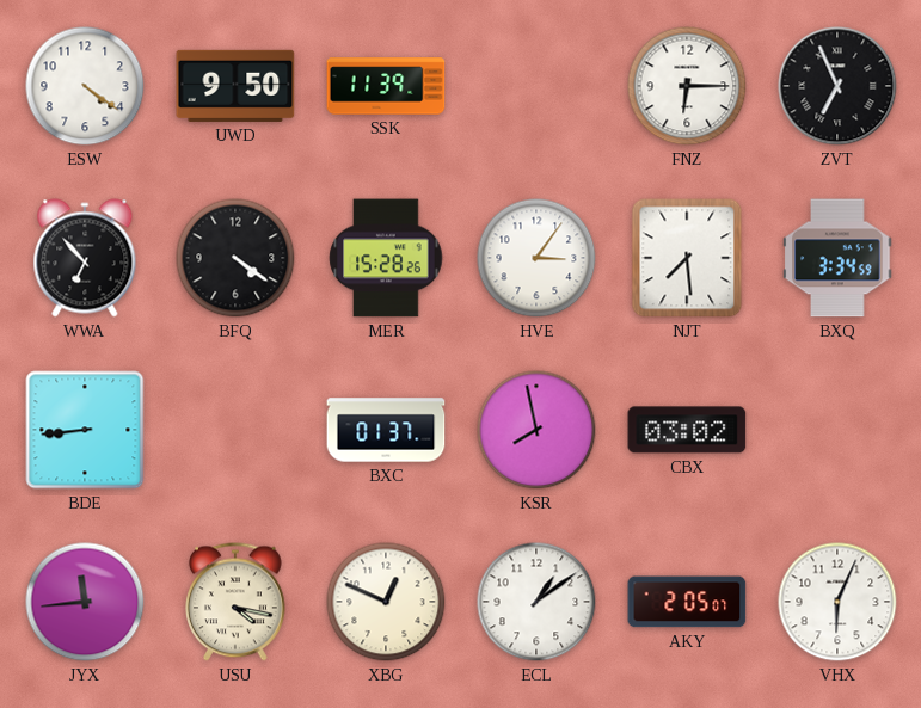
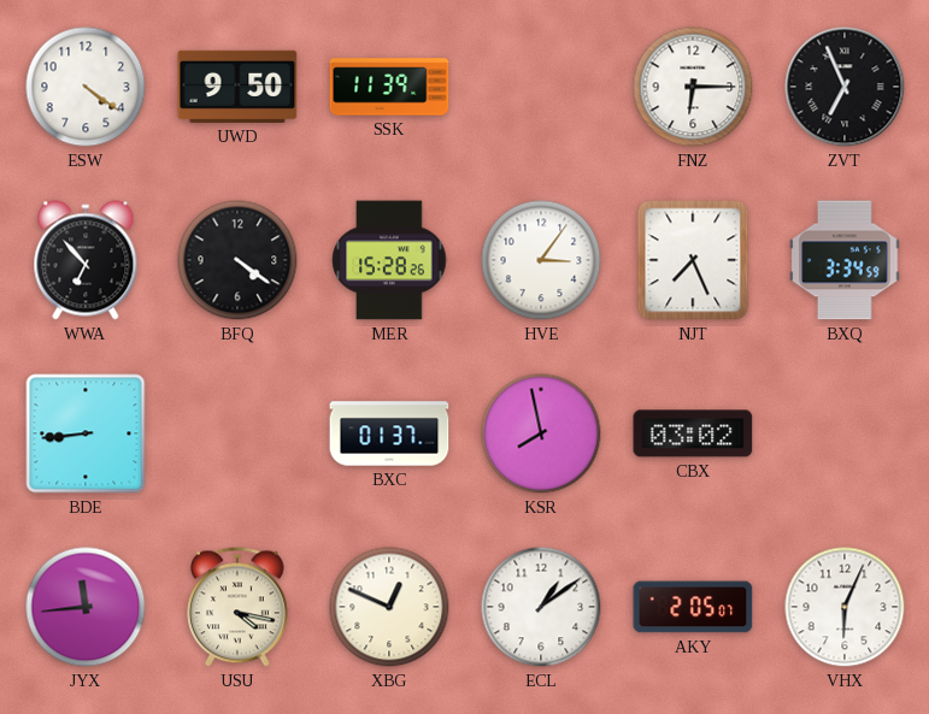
NJT: 7:29 -> 7:26
